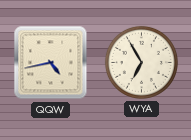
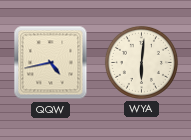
WYA: 6:55 -> 6:01
